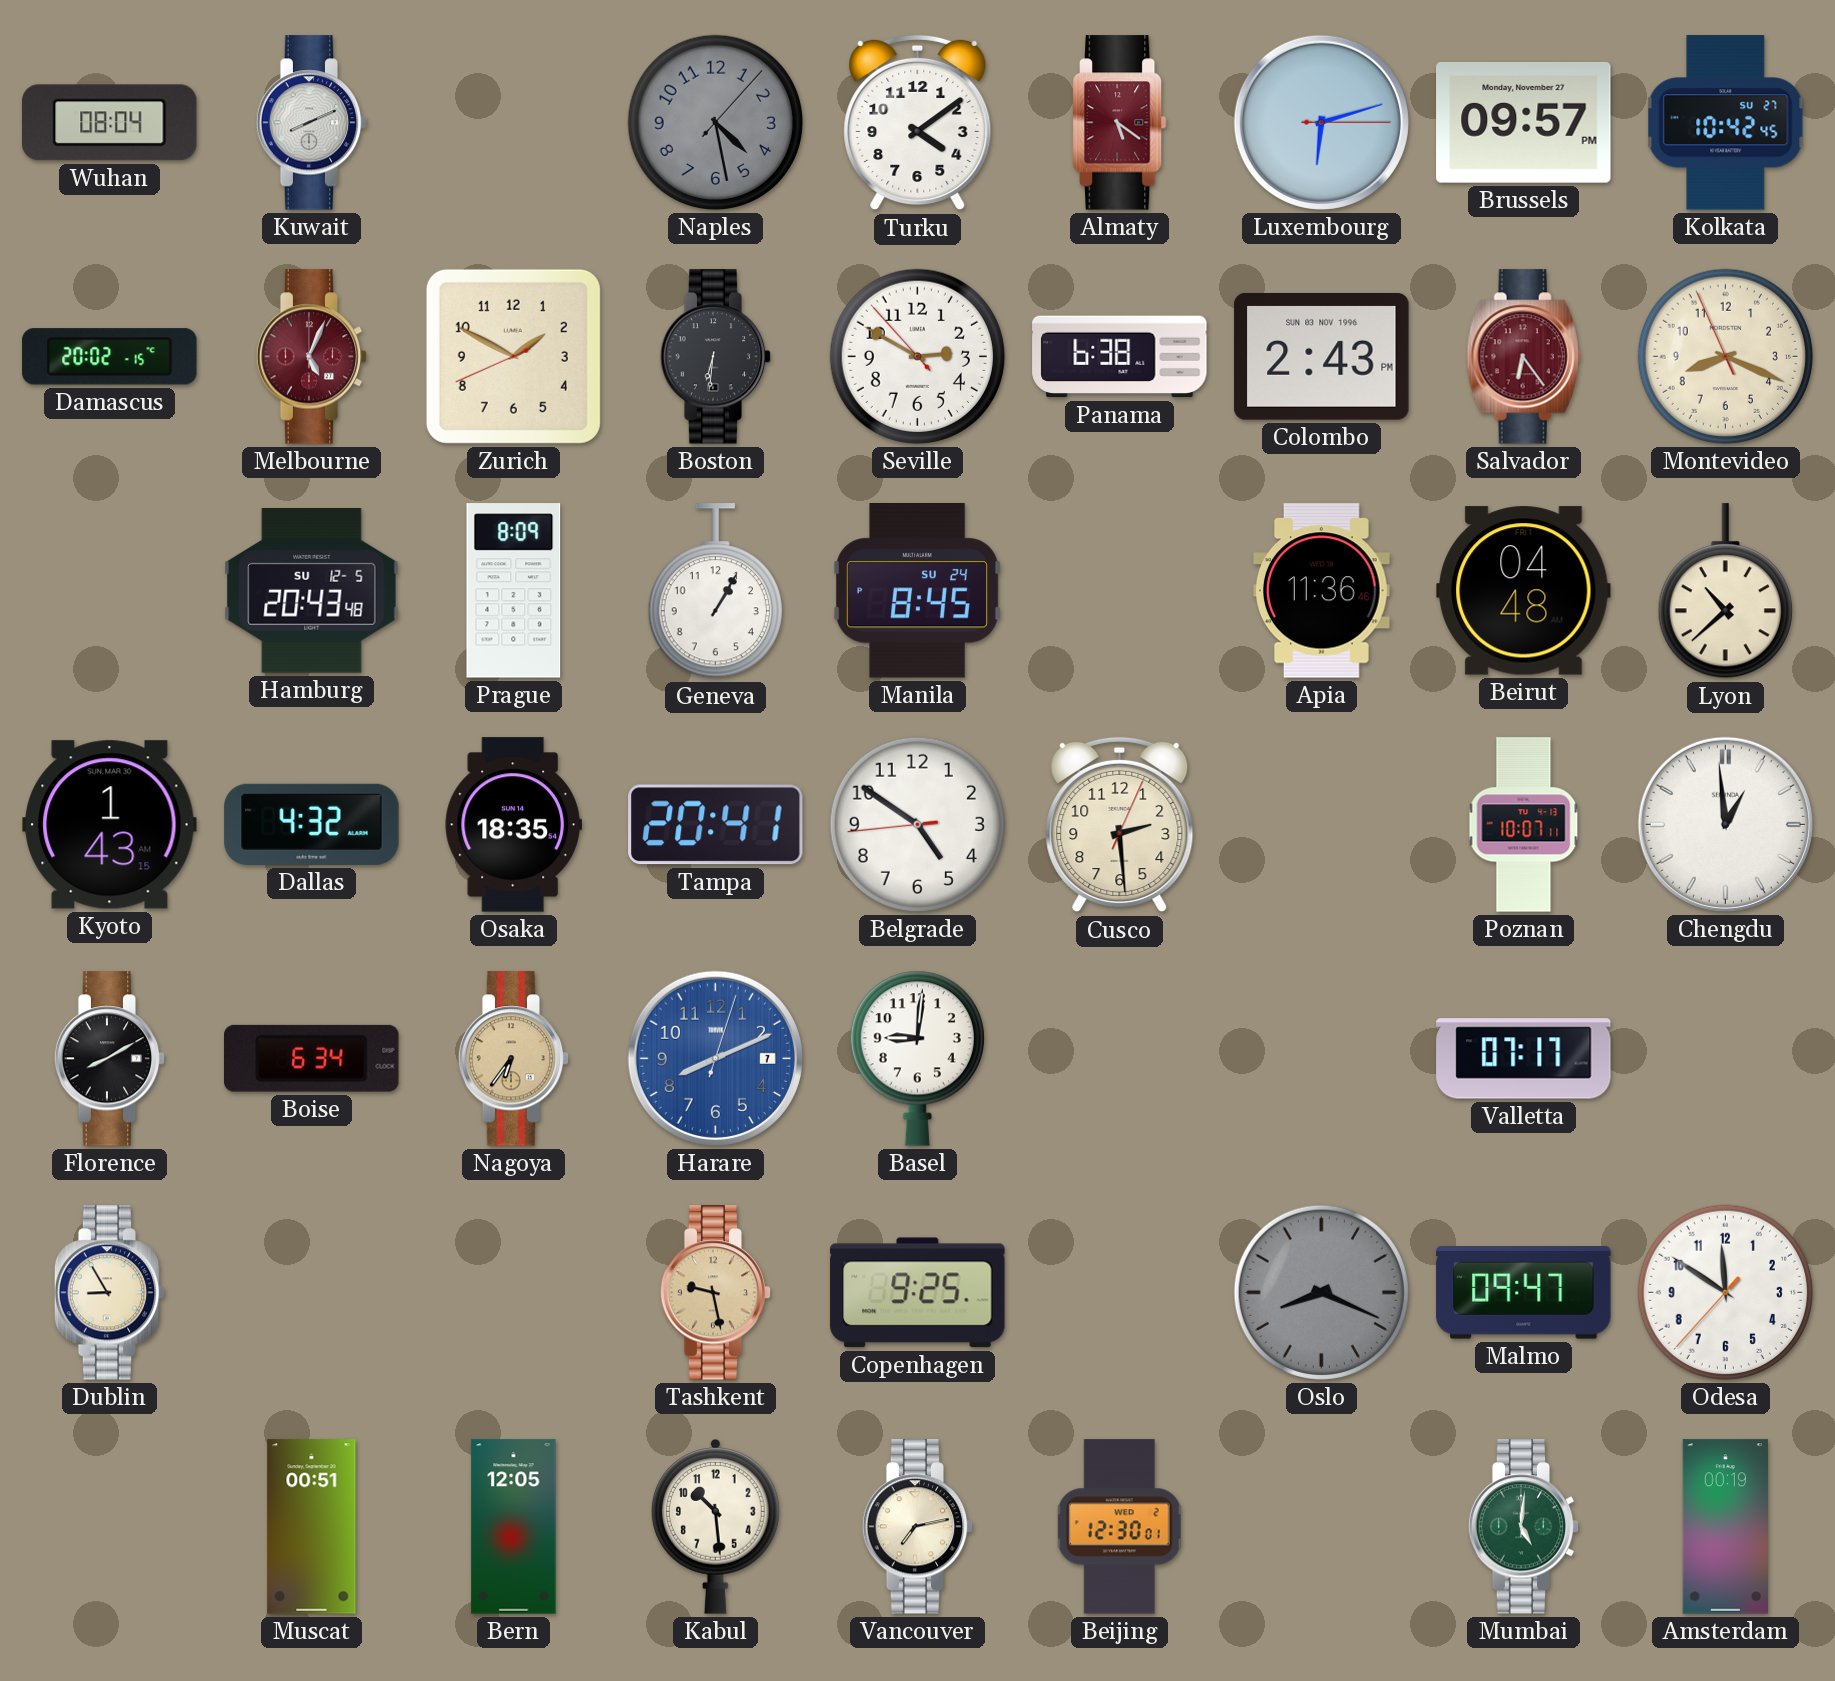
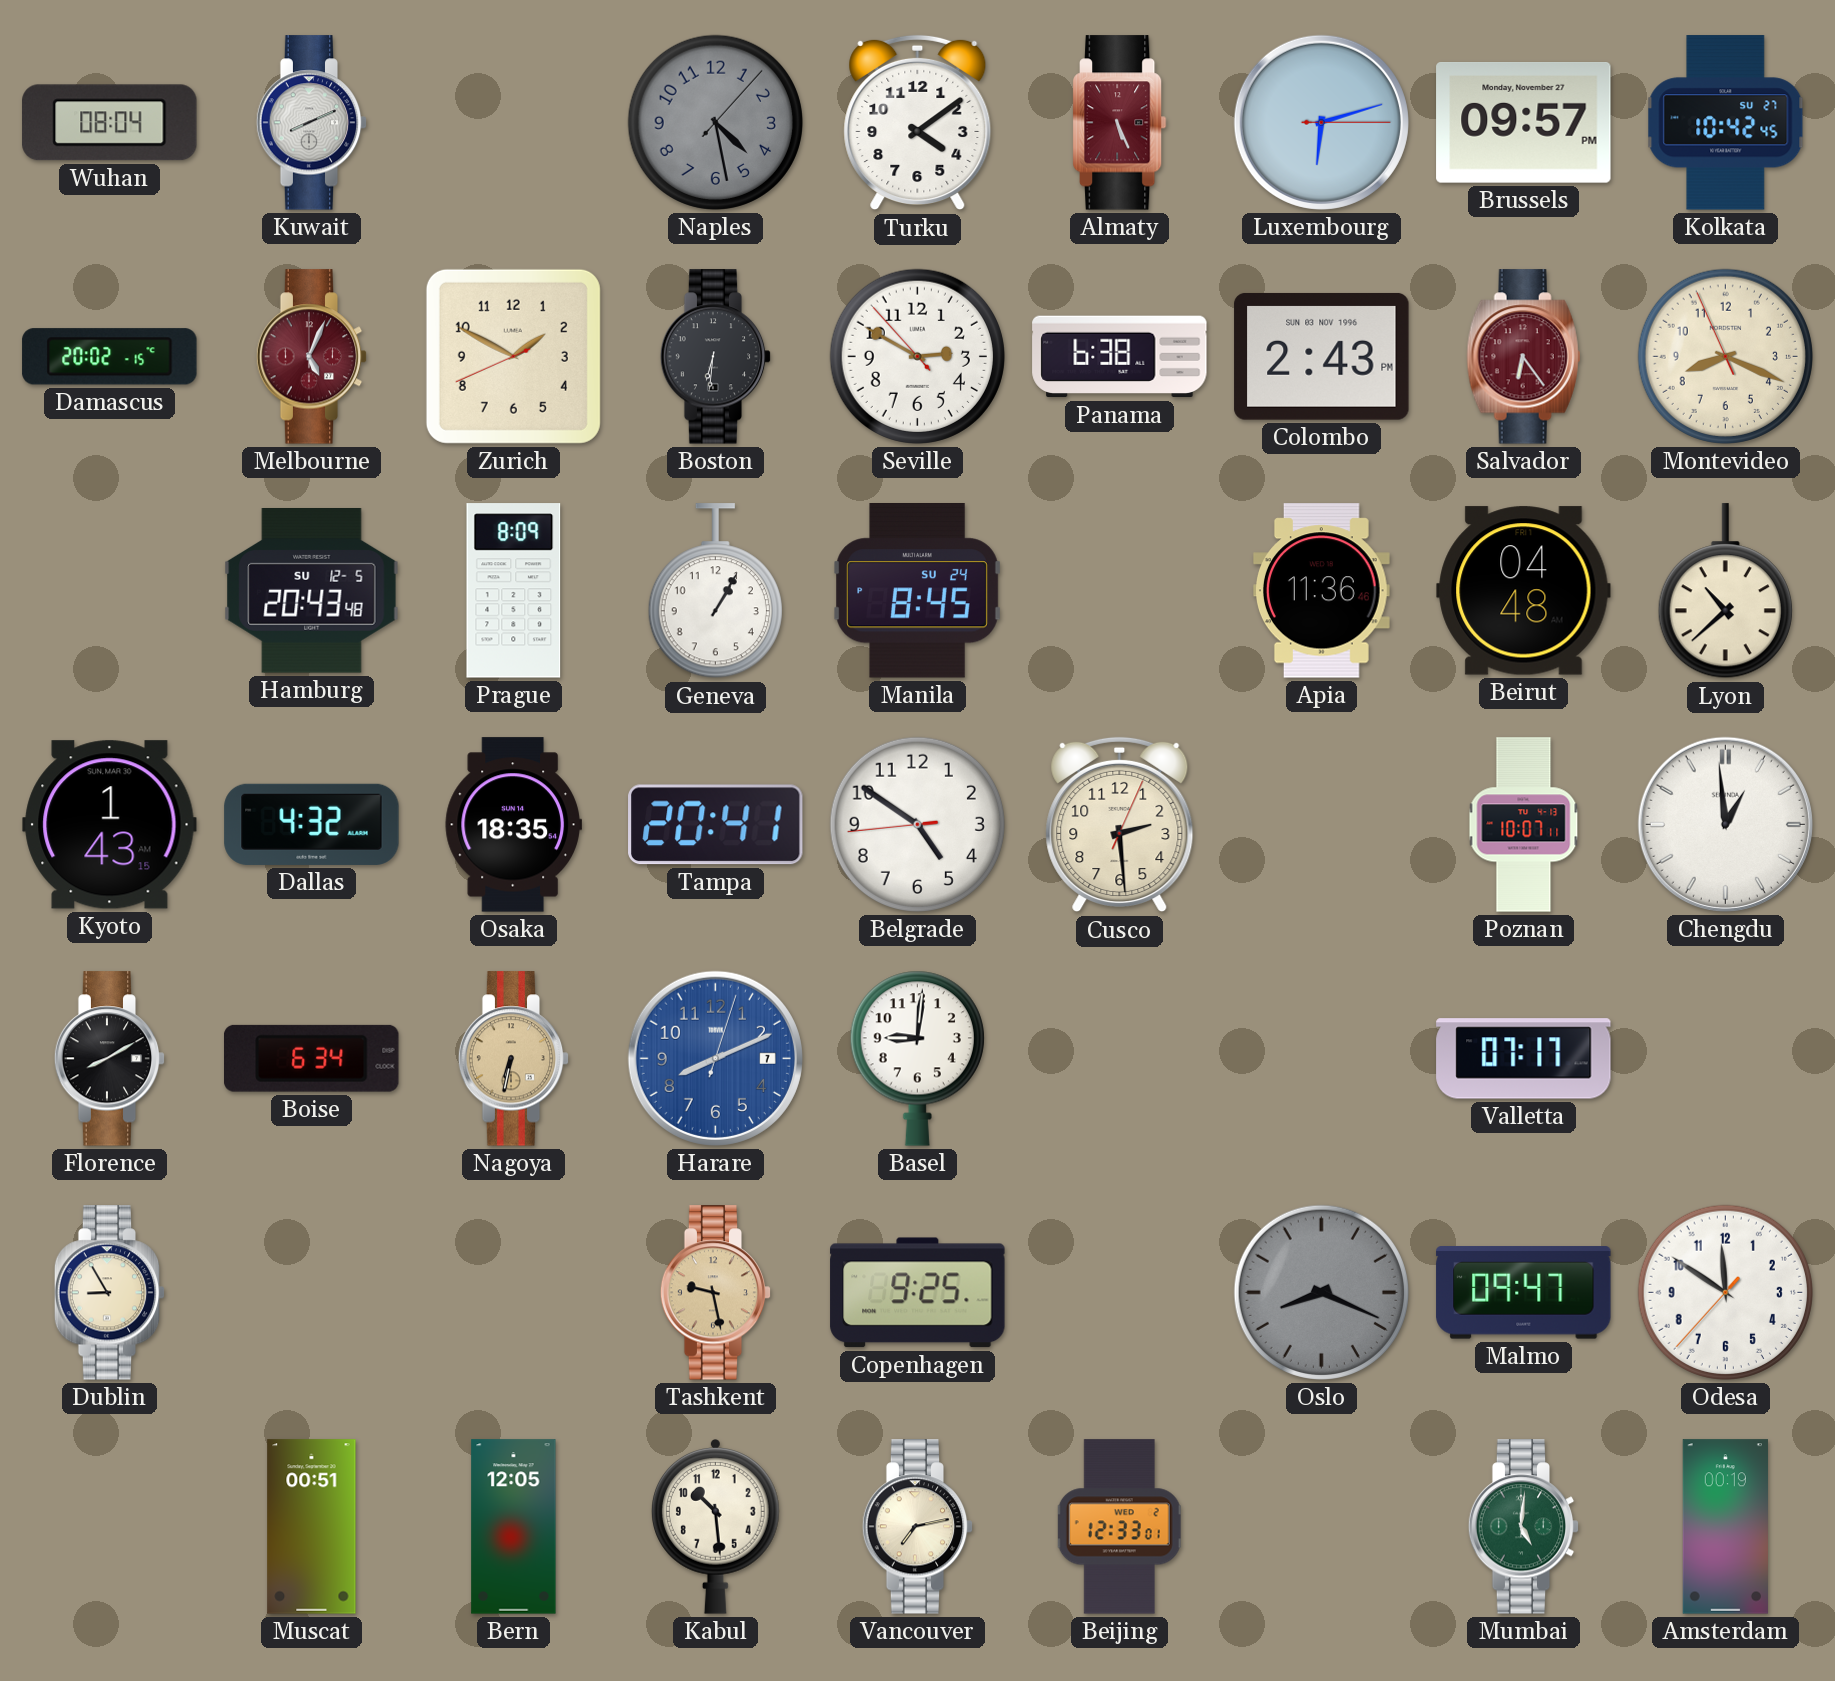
Almaty: 5:21 -> 5:26
Nagoya: 6:36 -> 6:32
Beijing: 12:30 -> 12:33
